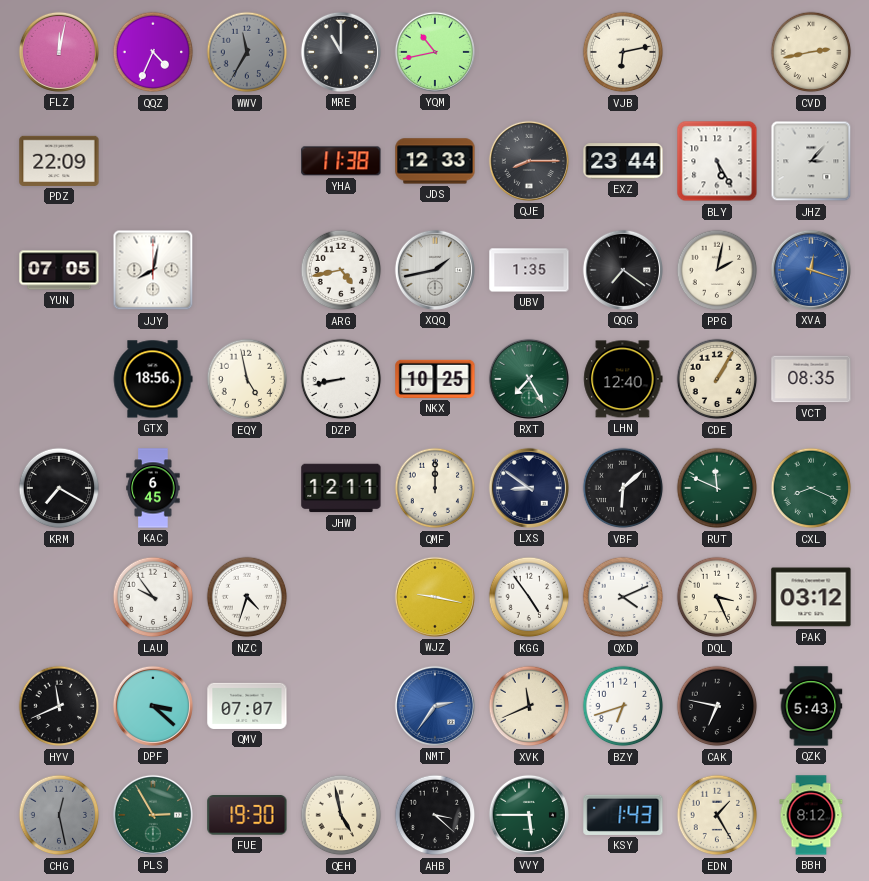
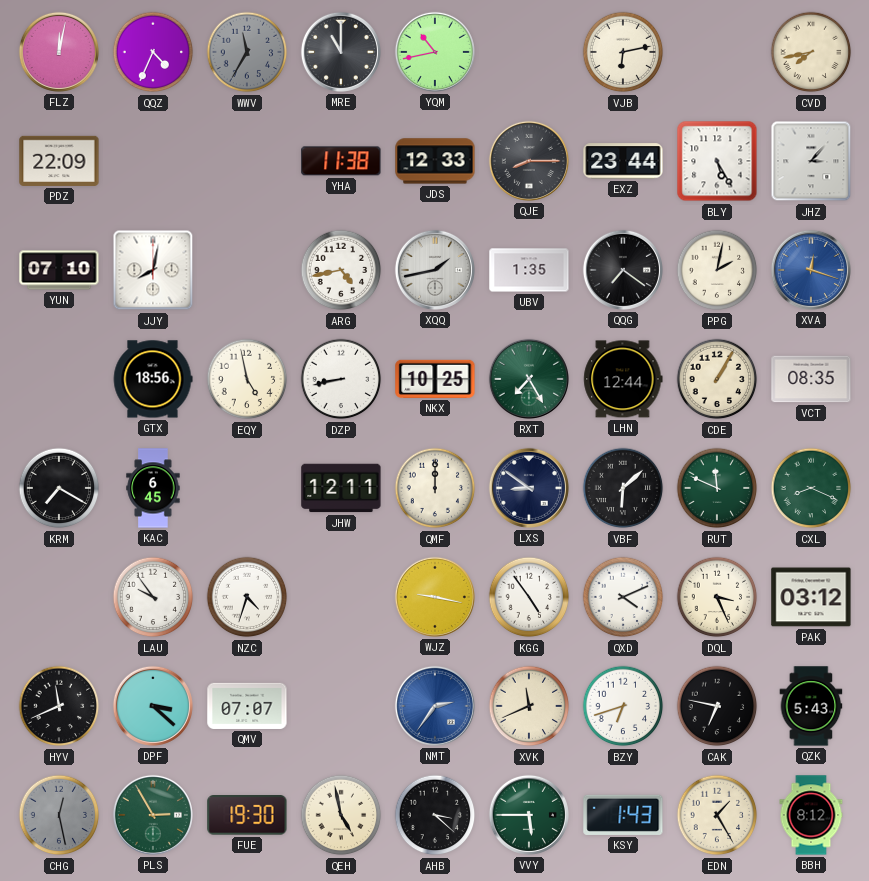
CVD: 2:43 -> 7:43
YUN: 07:05 -> 07:10
LHN: 12:40 -> 12:44
